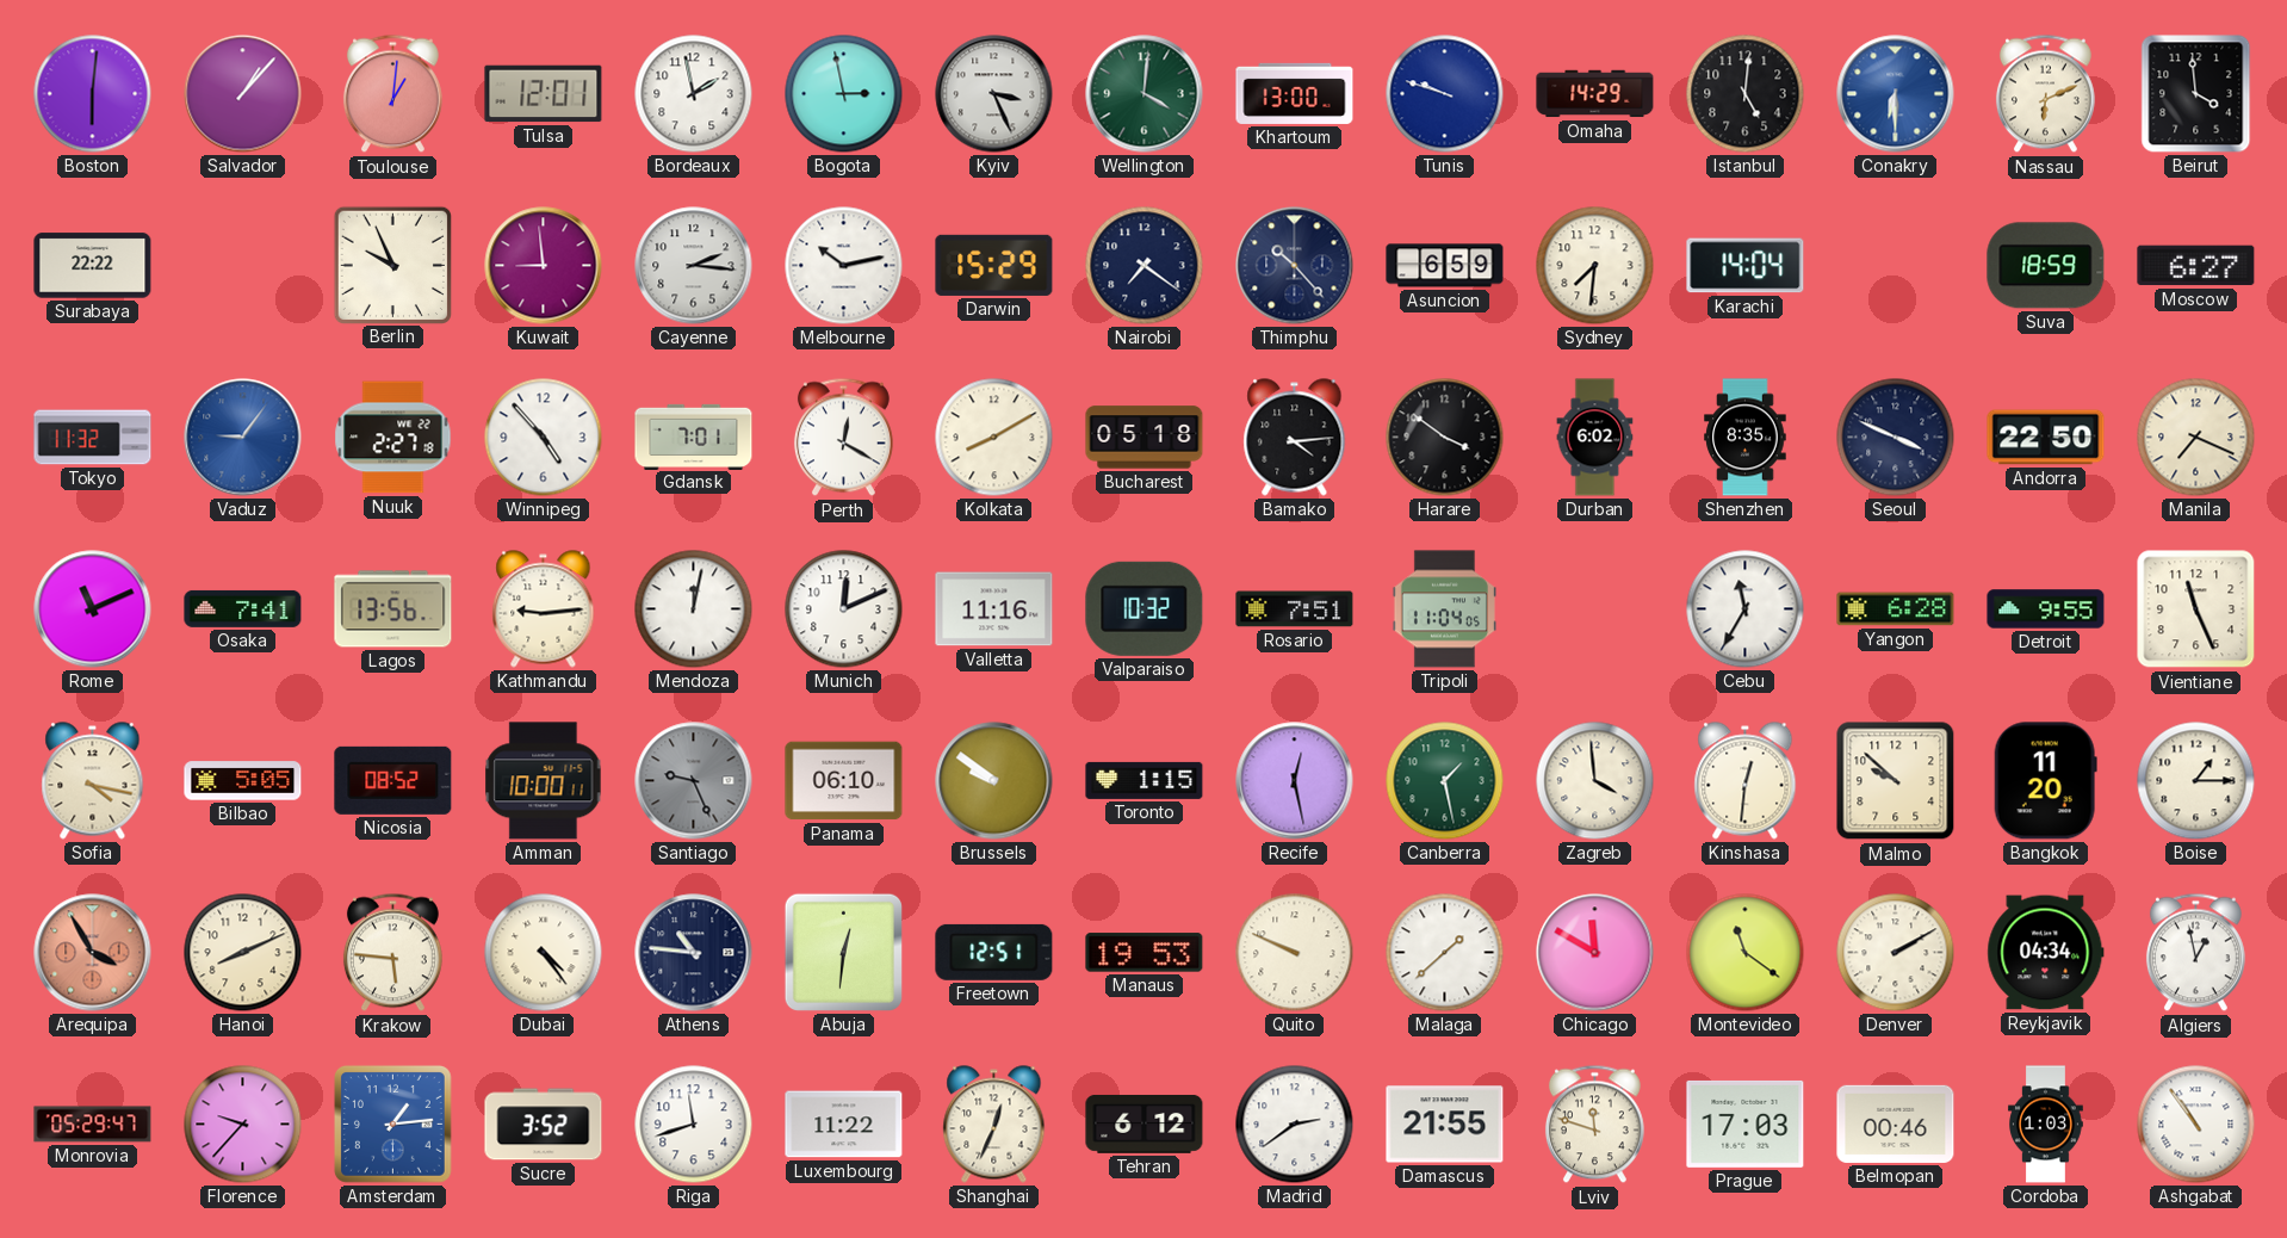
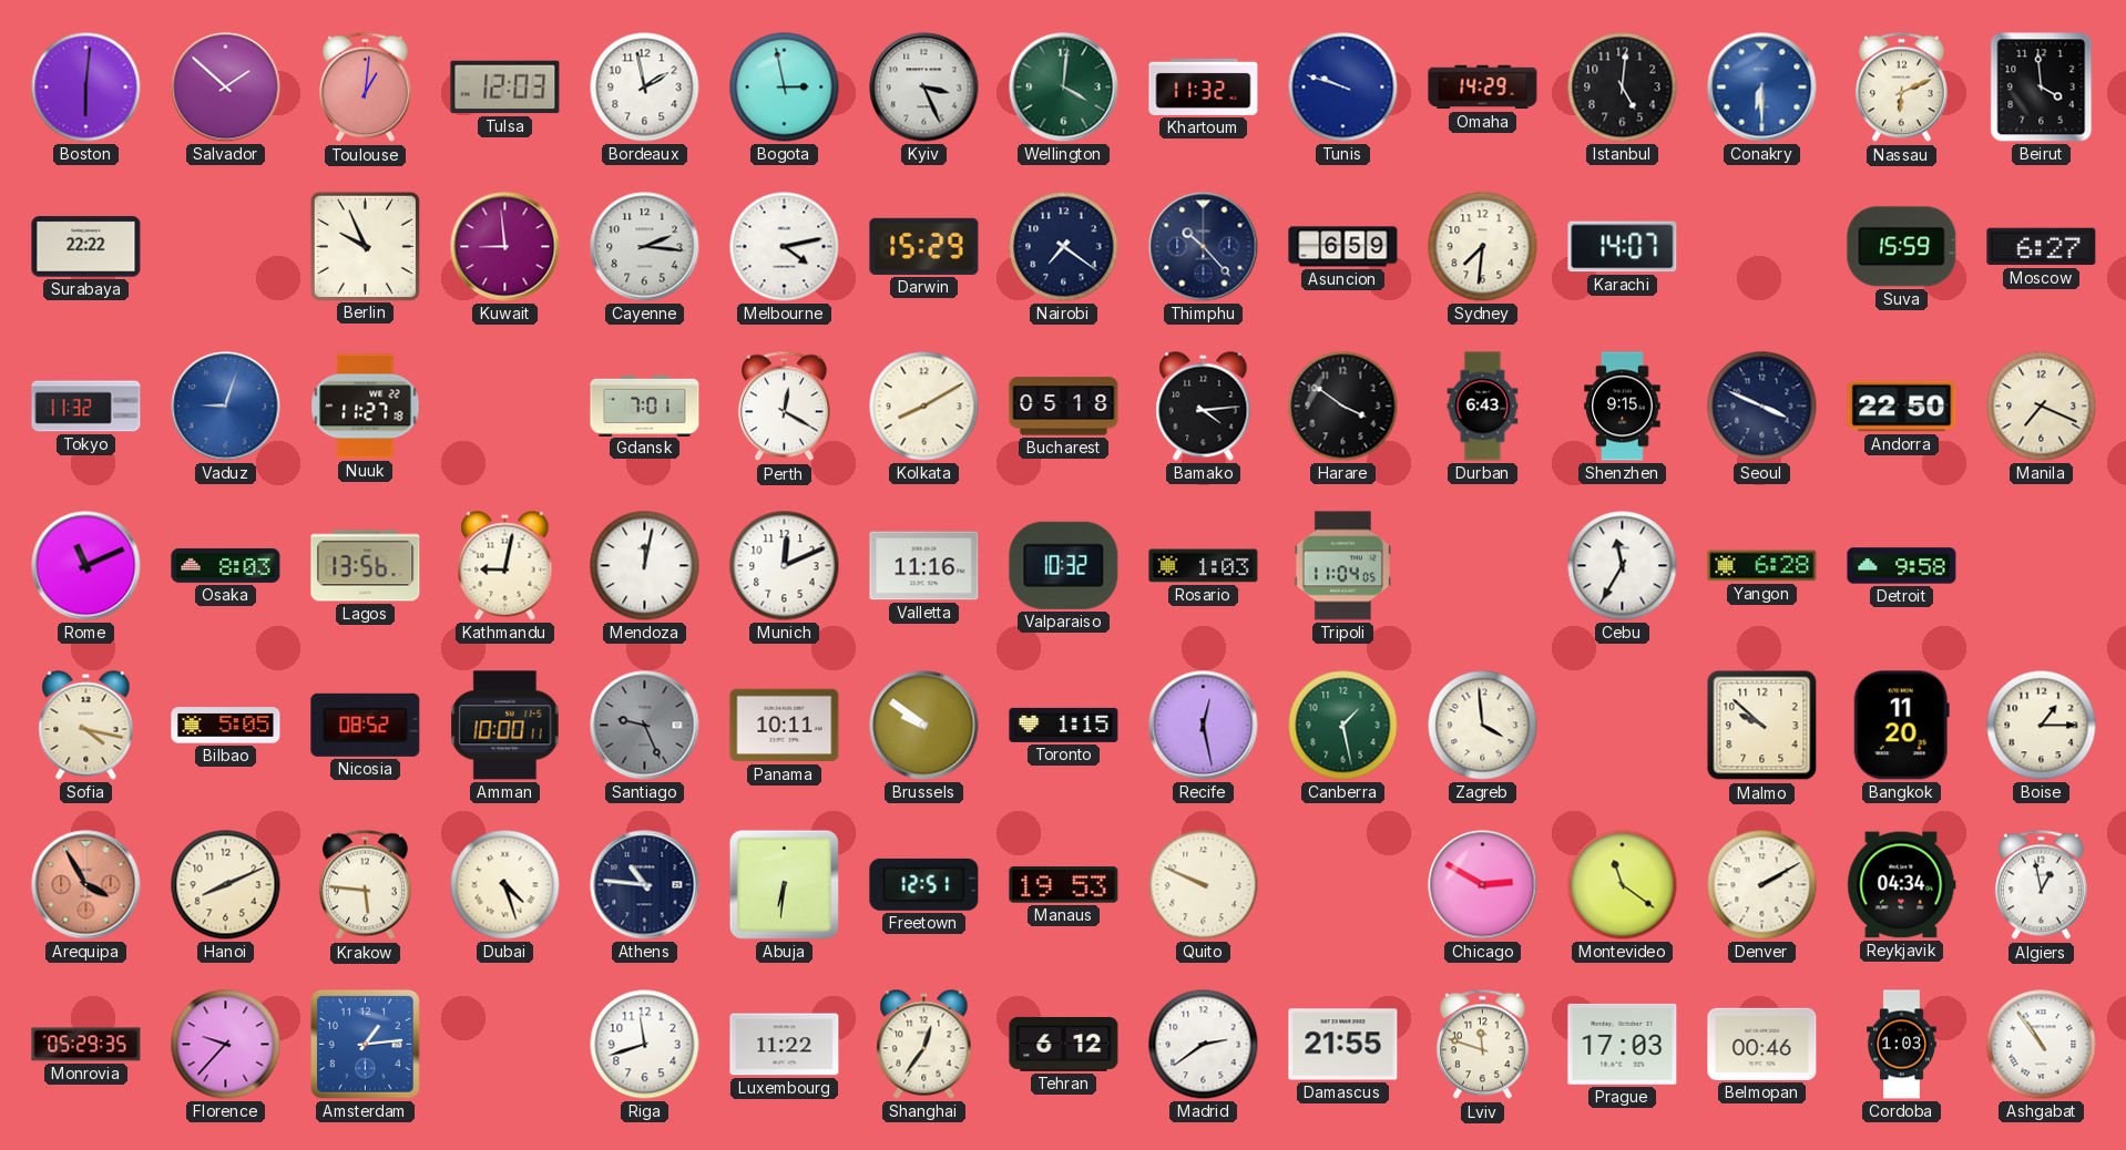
Salvador: 1:07 -> 1:52
Tulsa: 12:01 -> 12:03
Khartoum: 13:00 -> 11:32
Melbourne: 10:13 -> 4:13
Karachi: 14:04 -> 14:07
Suva: 18:59 -> 15:59
Vaduz: 9:06 -> 9:03
Nuuk: 2:27 -> 11:27
Winnipeg: 4:53 -> none
Durban: 6:02 -> 6:43
Shenzhen: 8:35 -> 9:15
Osaka: 7:41 -> 8:03
Kathmandu: 9:14 -> 9:02
Rosario: 7:51 -> 1:03
Detroit: 9:55 -> 9:58
Vientiane: 11:26 -> none
Panama: 06:10 -> 10:11
Kinshasa: 12:31 -> none
Dubai: 4:24 -> 4:27
Abuja: 12:31 -> 6:31
Malaga: 1:38 -> none
Chicago: 11:50 -> 2:50
Monrovia: 05:29:47 -> 05:29:35
Sucre: 3:52 -> none
Shanghai: 12:34 -> 12:36
